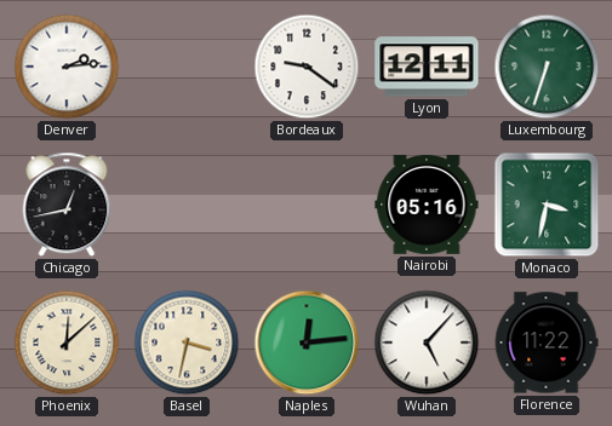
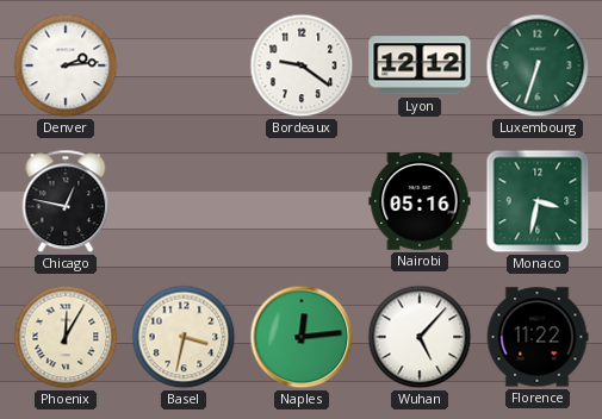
Lyon: 12:11 -> 12:12
Chicago: 12:43 -> 12:47
Phoenix: 12:08 -> 12:05
